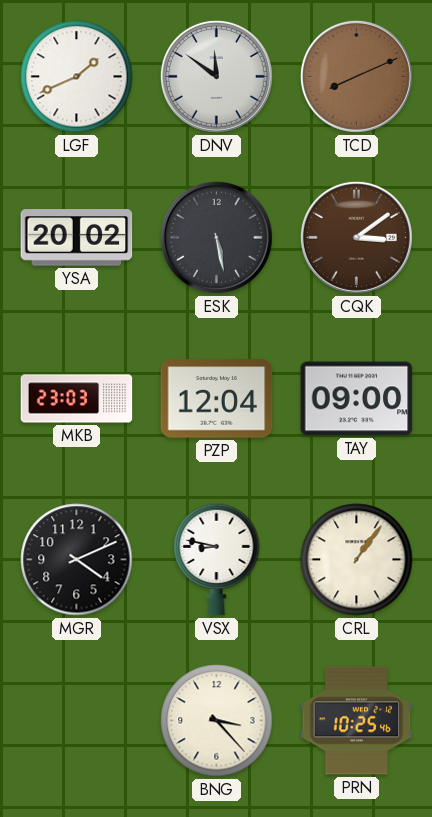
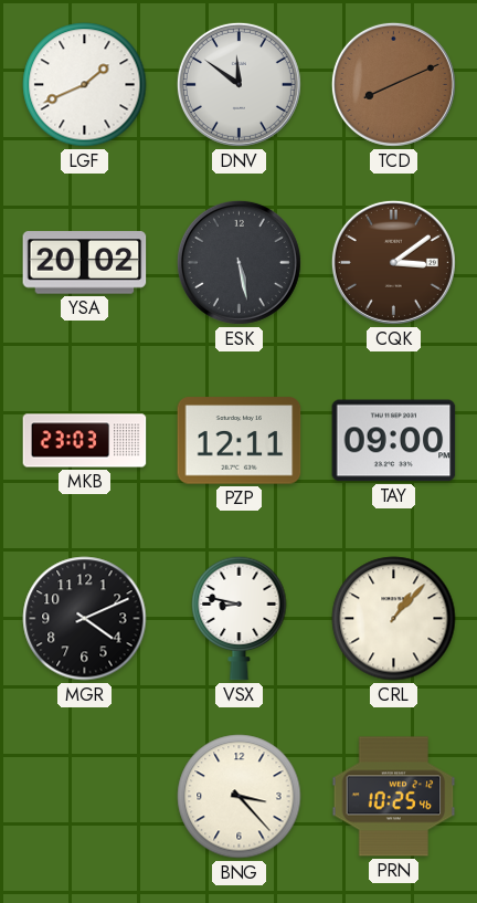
PZP: 12:04 -> 12:11
CRL: 1:06 -> 1:07
